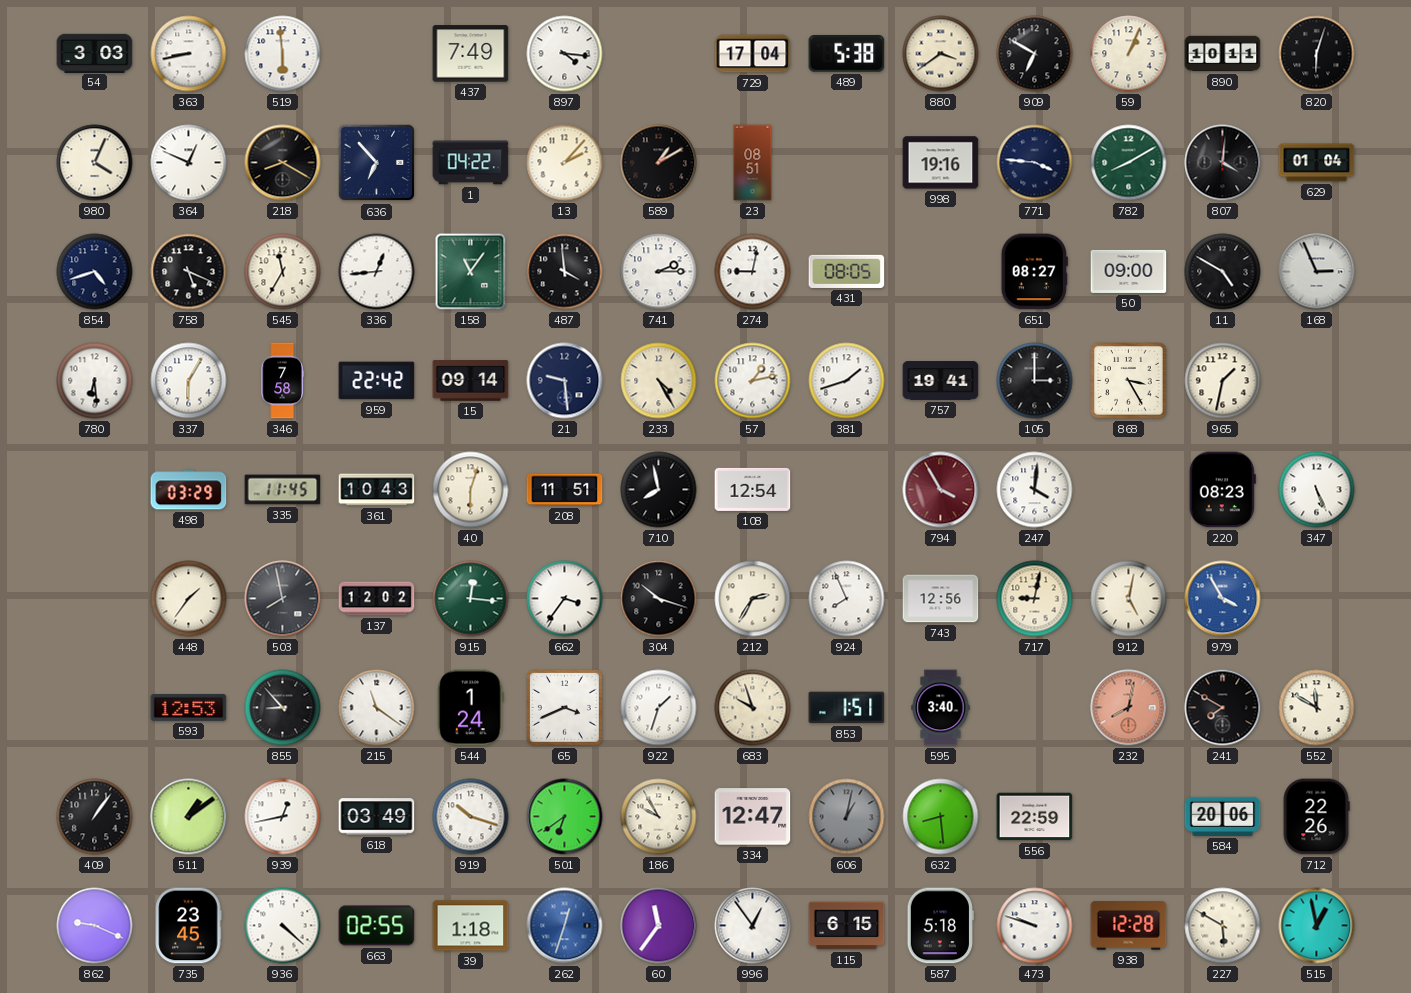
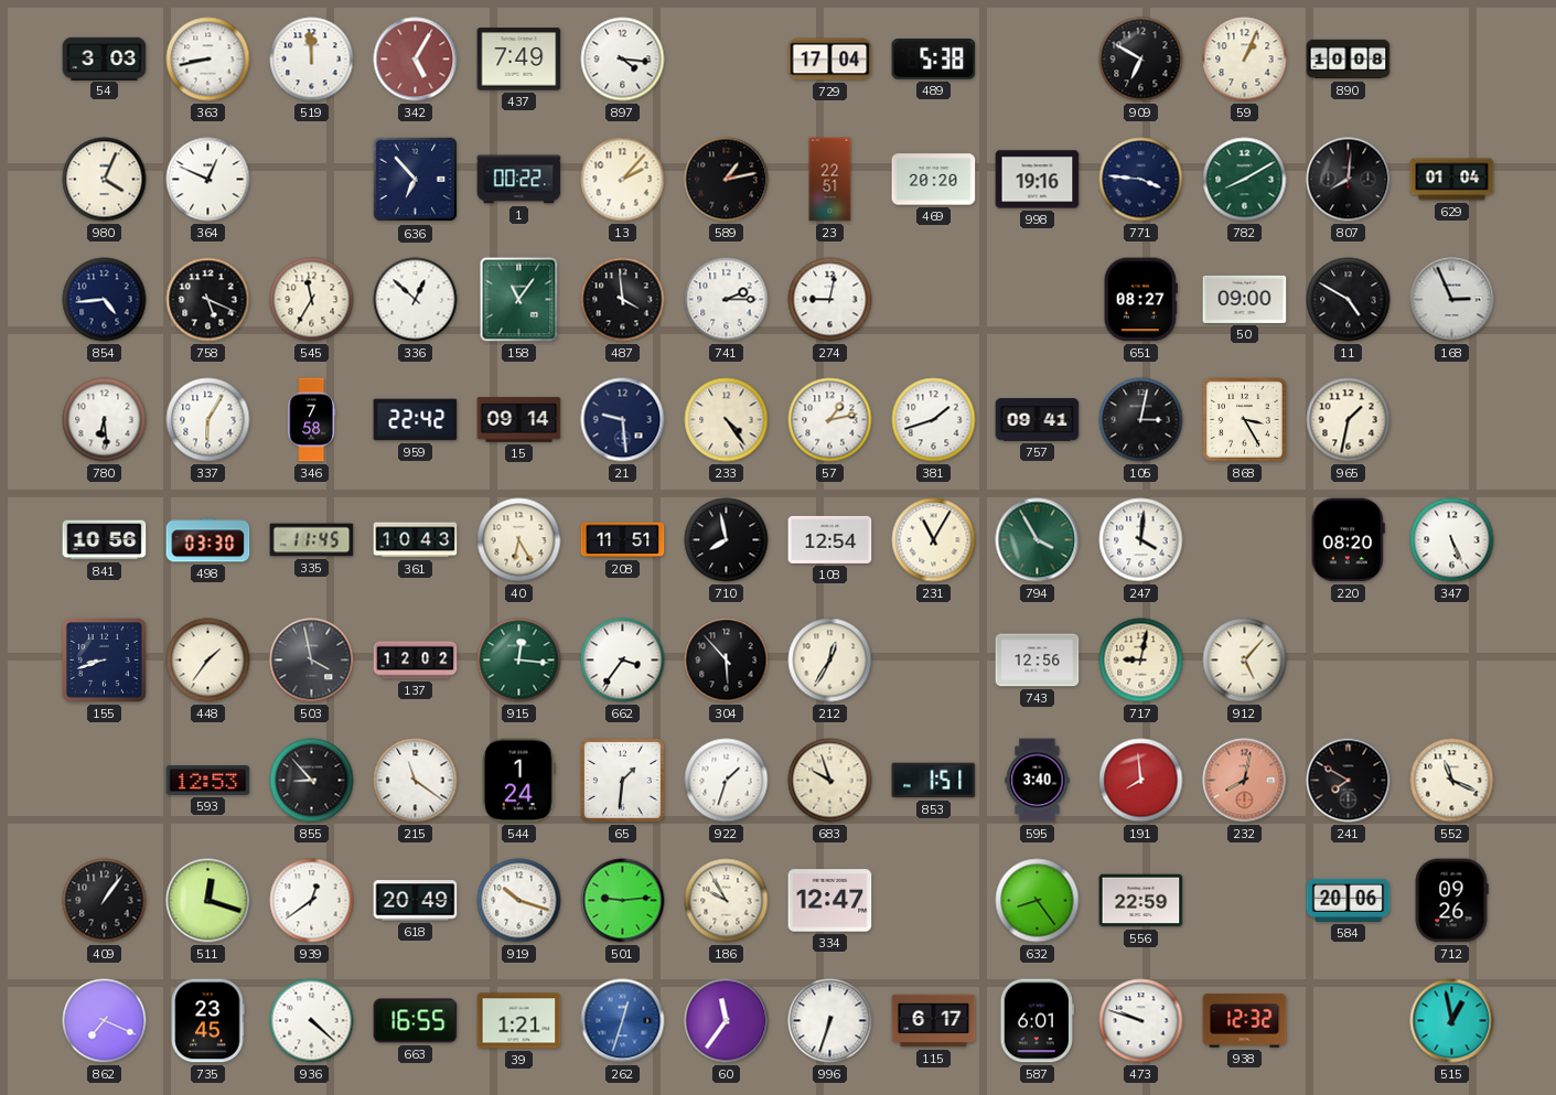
519: 5:59 -> 11:59
342: none -> 5:05
880: 3:39 -> none
890: 10:11 -> 10:08
820: 6:03 -> none
218: 8:20 -> none
1: 04:22 -> 00:22
589: 1:10 -> 1:13
23: 08:51 -> 22:51
469: none -> 20:20
807: 4:01 -> 8:01
854: 4:42 -> 4:44
336: 12:44 -> 12:52
431: 08:05 -> none
233: 4:25 -> 4:24
757: 19:41 -> 09:41
105: 3:00 -> 3:02
841: none -> 10:56
498: 03:29 -> 03:30
40: 6:03 -> 6:25
231: none -> 11:05
794 dial: burgundy -> green
220: 08:23 -> 08:20
155: none -> 8:42
503: 7:58 -> 3:58
304: 10:18 -> 5:53
212: 2:35 -> 12:35
924: 7:56 -> none
912: 5:02 -> 5:07
979: 3:55 -> none
65: 3:41 -> 1:31
191: none -> 7:59
552: 11:50 -> 11:19
511: 1:09 -> 12:18
939: 12:43 -> 12:39
618: 03:49 -> 20:49
501: 6:39 -> 9:14
606: 1:02 -> none
632: 8:29 -> 8:24
712: 22:26 -> 09:26
862: 9:19 -> 7:19
663: 02:55 -> 16:55
39: 1:18 -> 1:21
996: 12:54 -> 6:33
115: 6:15 -> 6:17
587: 5:18 -> 6:01
938: 12:28 -> 12:32
227: 5:50 -> none
